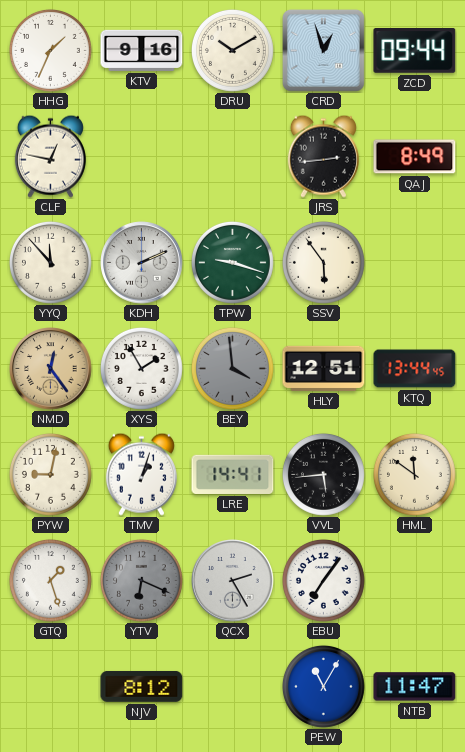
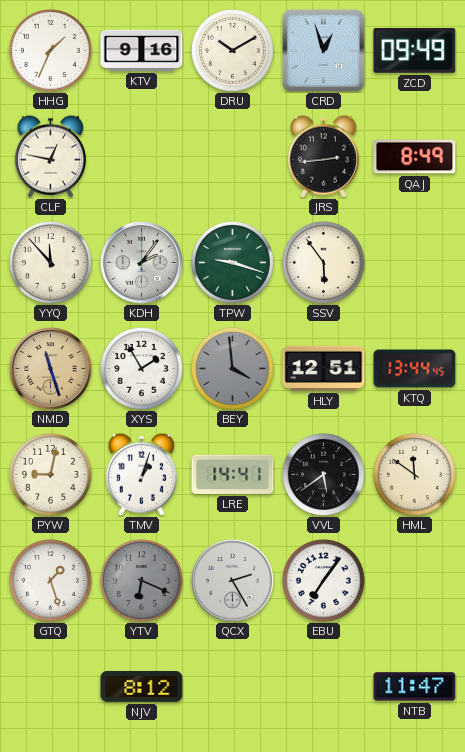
ZCD: 09:44 -> 09:49
KDH: 2:11 -> 2:06
NMD: 12:24 -> 11:27
VVL: 5:44 -> 5:39
PEW: 11:05 -> none
